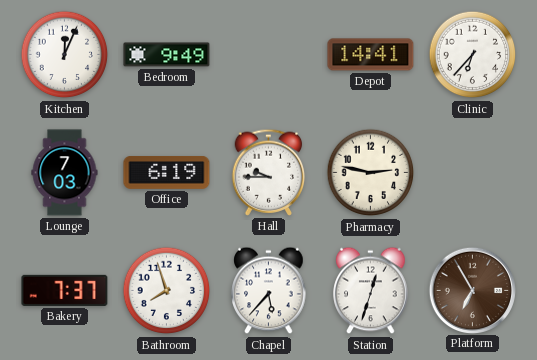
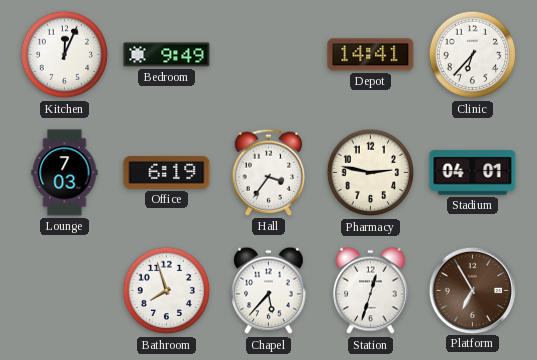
Hall: 9:45 -> 3:36
Stadium: none -> 04:01
Bakery: 7:37 -> none
